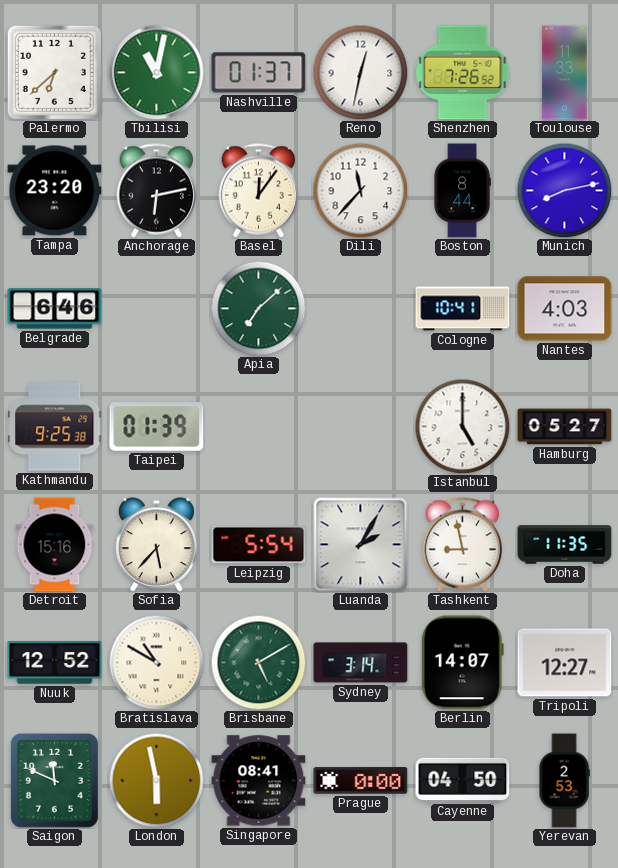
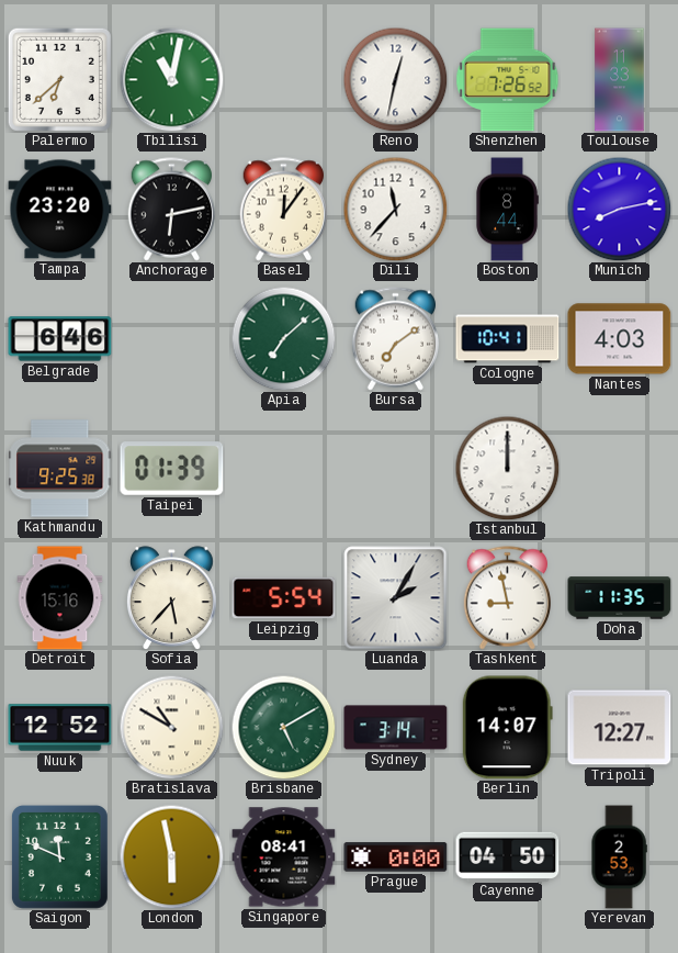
Nashville: 01:37 -> none
Bursa: none -> 7:09
Istanbul: 5:00 -> 12:00
Hamburg: 05:27 -> none
